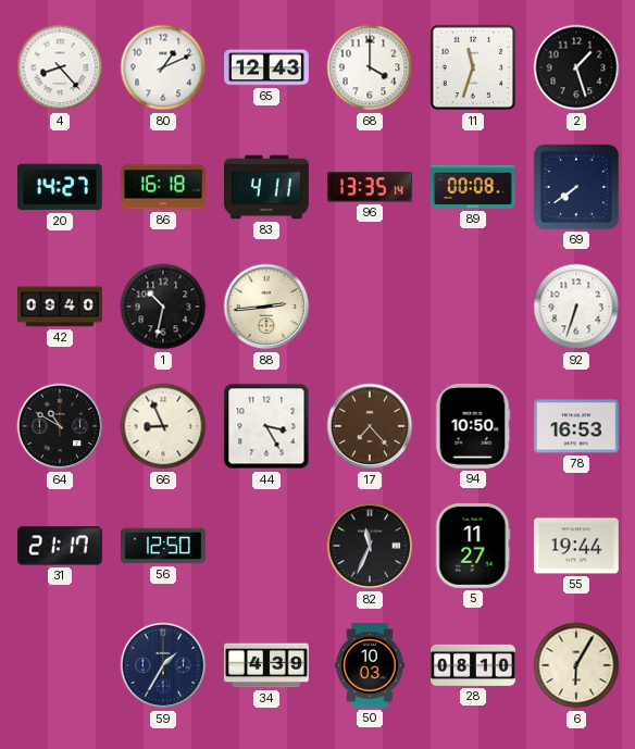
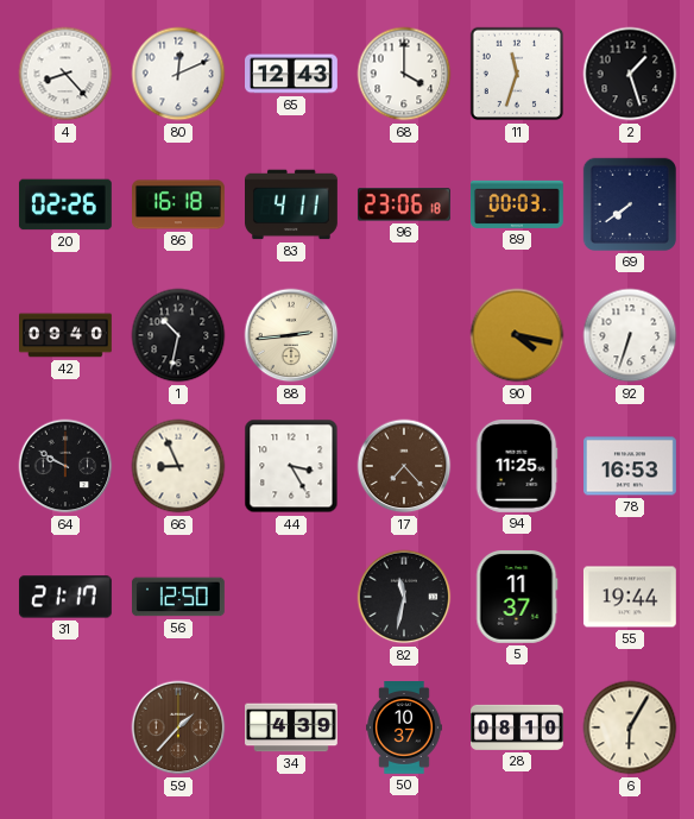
80: 1:11 -> 12:11
20: 14:27 -> 02:26
96: 13:35 -> 23:06
89: 00:08 -> 00:03
90: none -> 4:17
64: 10:50 -> 9:50
94: 10:50 -> 11:25
82: 11:34 -> 11:32
5: 11:27 -> 11:37
59: 1:35 -> 1:37
59 dial: navy -> brown
50: 10:03 -> 10:37
